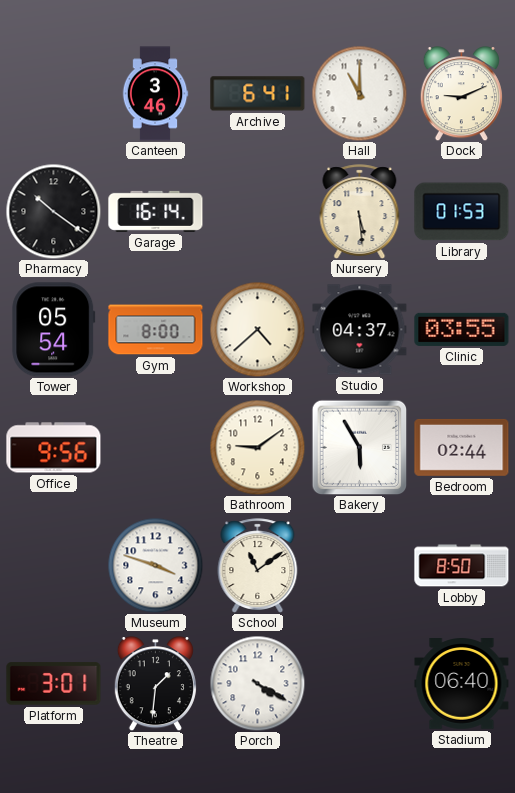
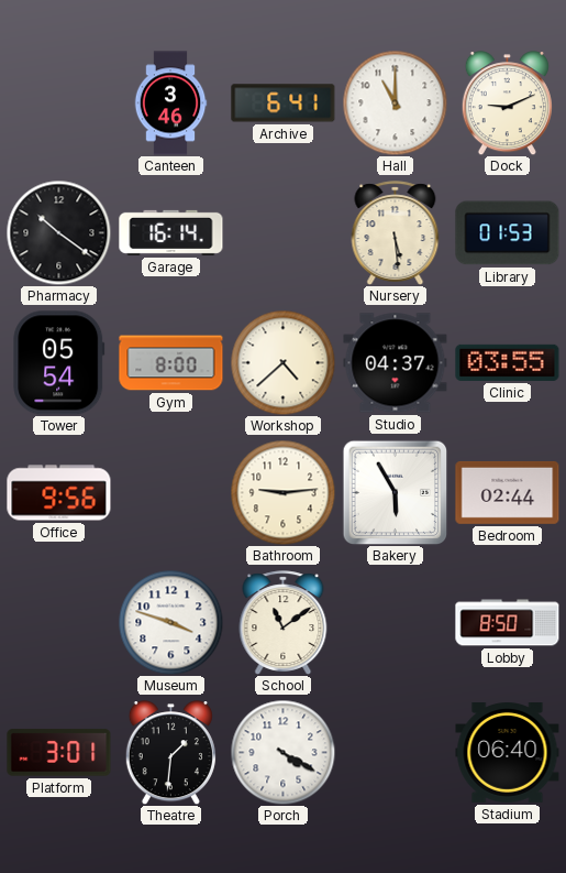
Bathroom: 9:09 -> 9:14
